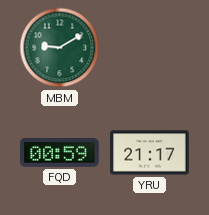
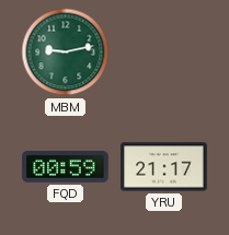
MBM: 9:10 -> 9:13
